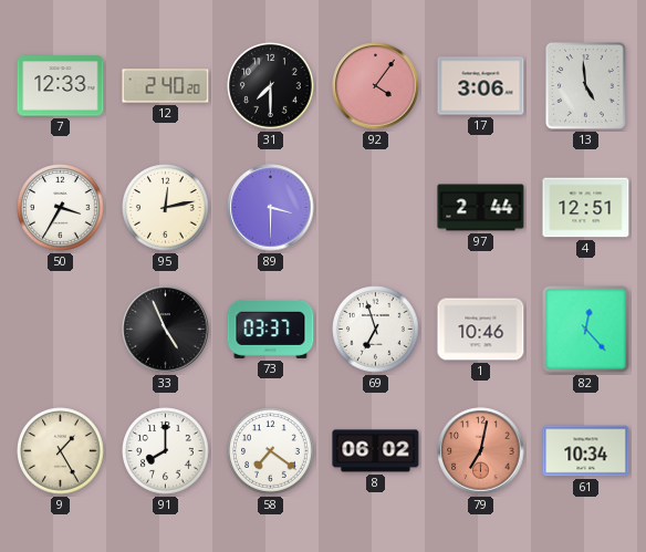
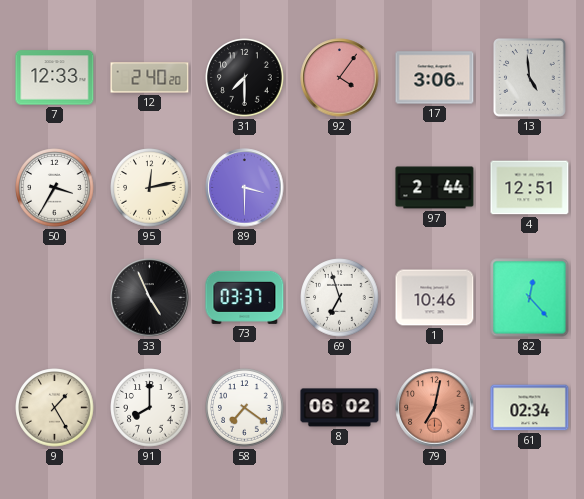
61: 10:34 -> 02:34
